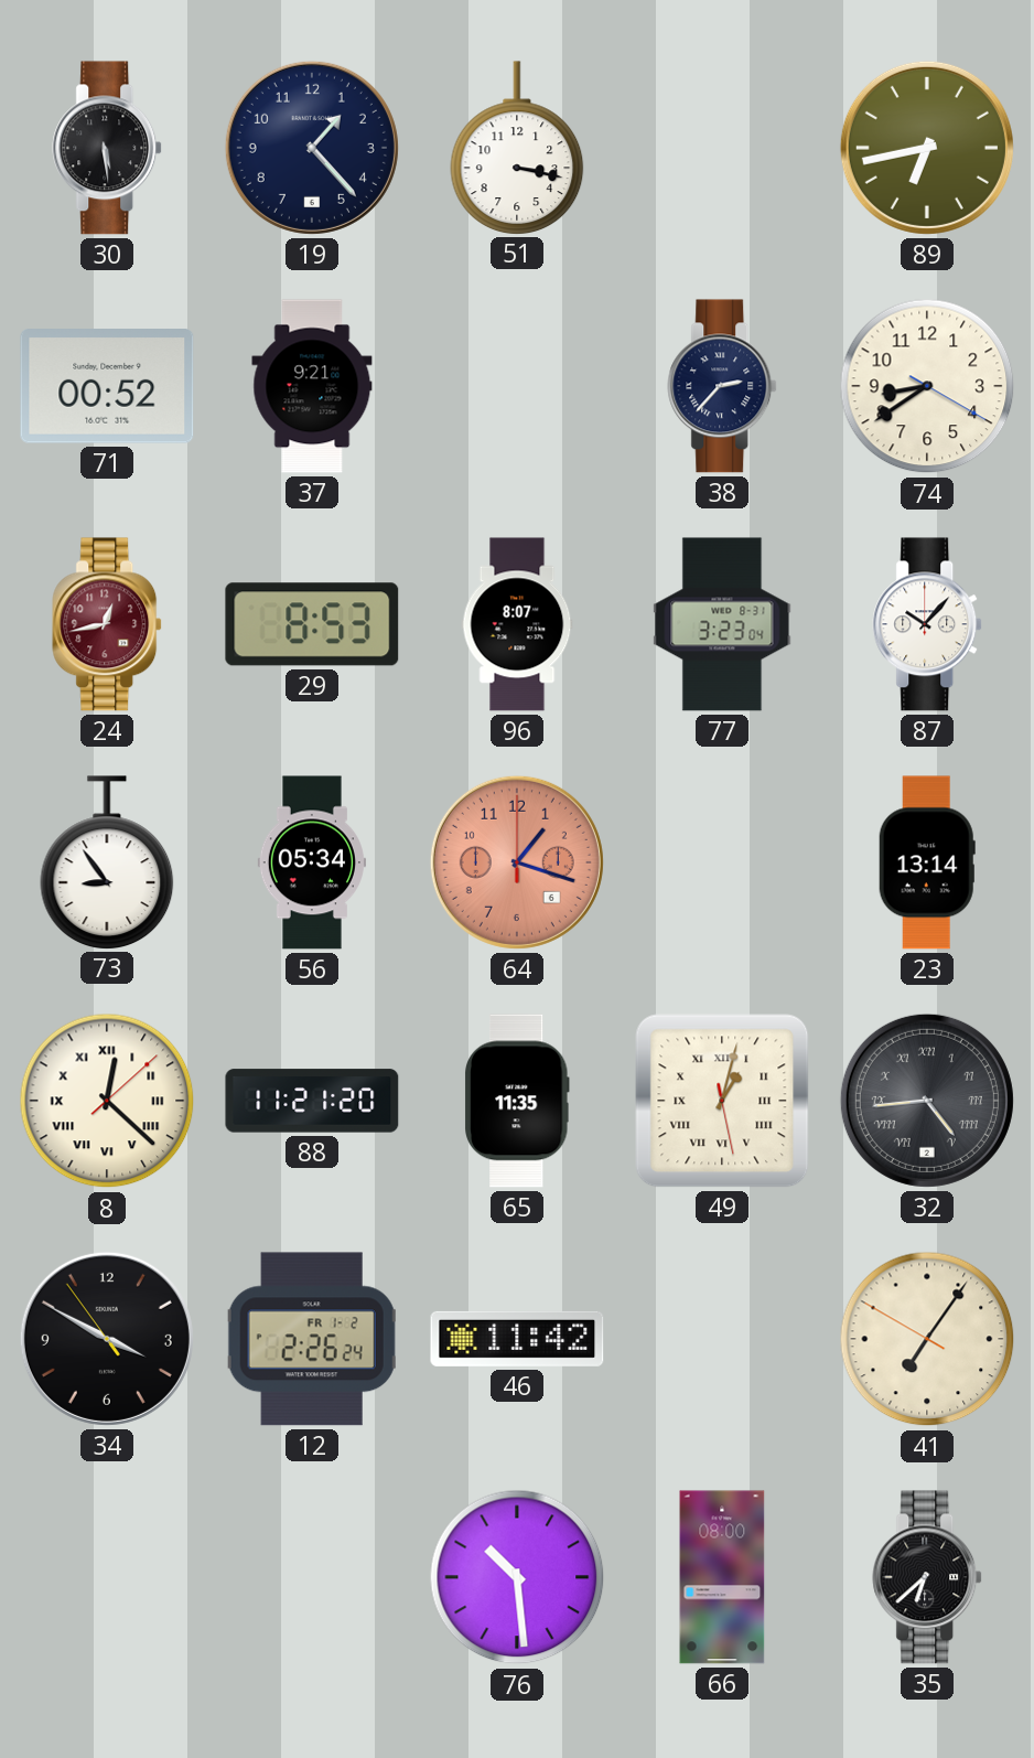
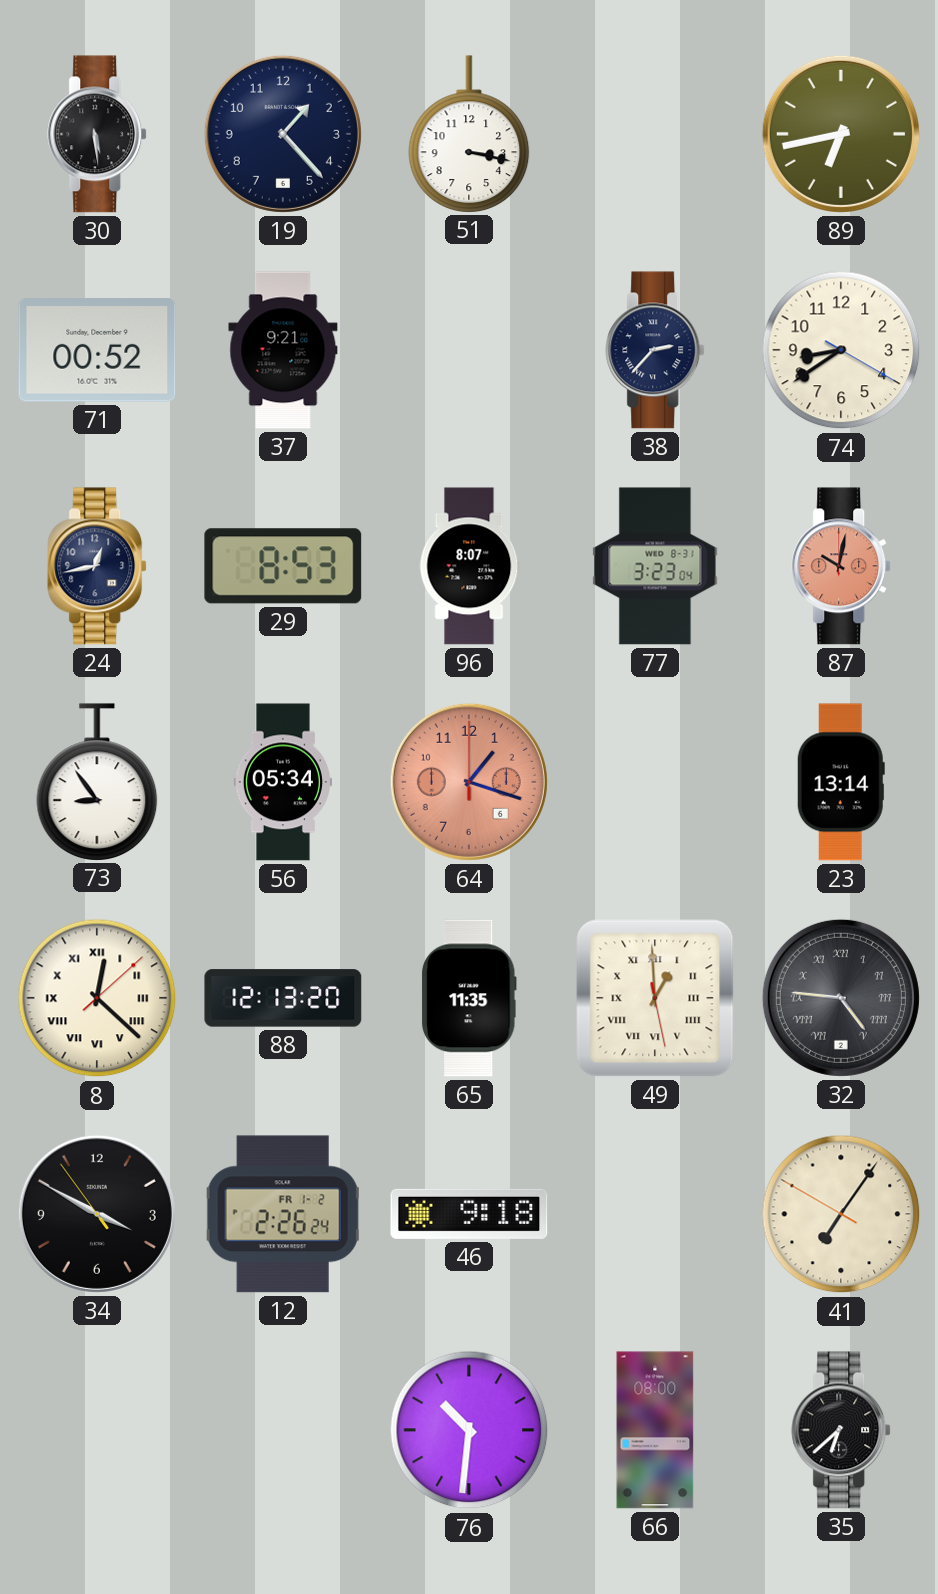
24 dial: burgundy -> navy
87: 10:07 -> 10:02
87 dial: white -> salmon
88: 11:21 -> 12:13
49: 1:02 -> 12:59
32: 4:44 -> 4:46
46: 11:42 -> 9:18
76: 10:29 -> 10:31
